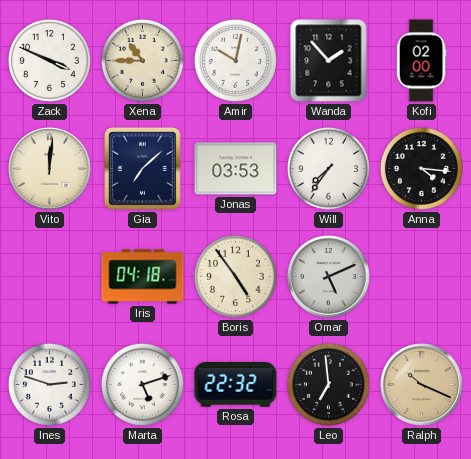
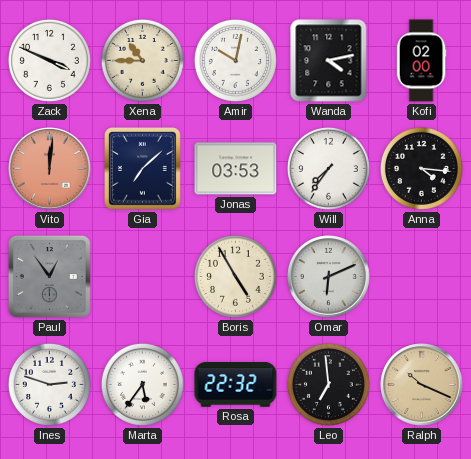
Wanda: 1:53 -> 4:13
Vito dial: cream -> salmon
Paul: none -> 12:54
Iris: 04:18 -> none
Boris: 4:54 -> 4:55
Omar: 5:11 -> 6:11
Marta: 5:12 -> 5:36
